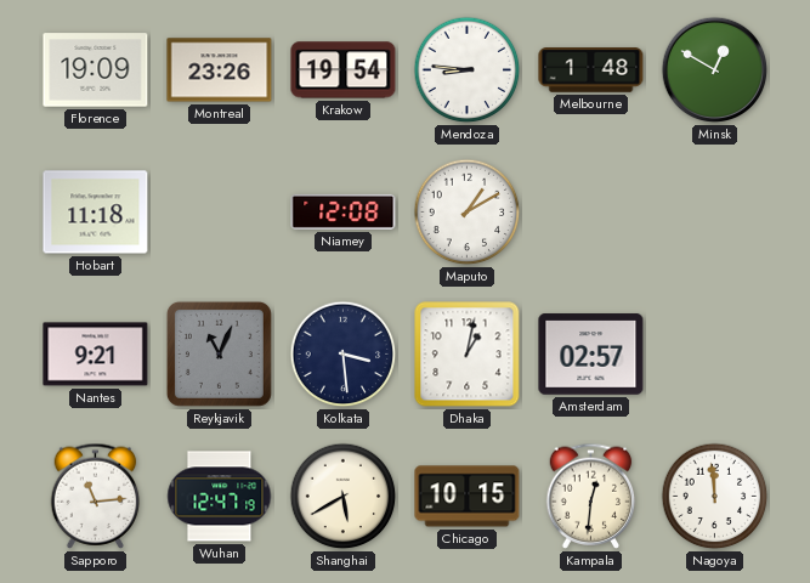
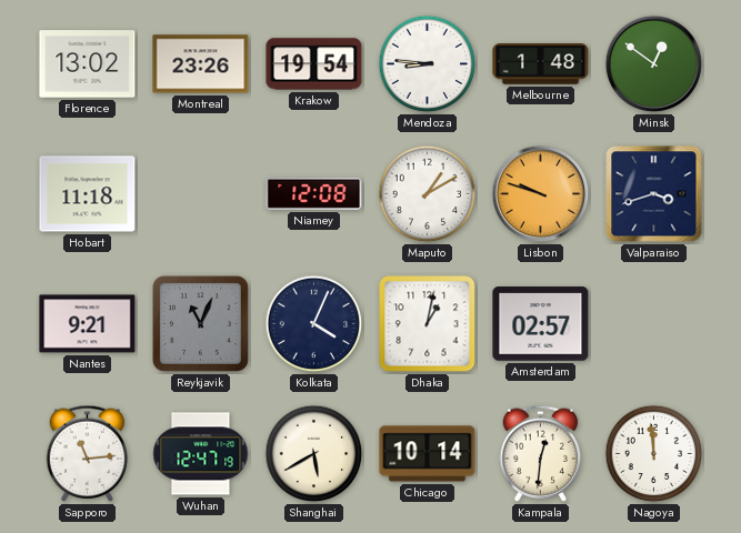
Florence: 19:09 -> 13:02
Minsk: 12:50 -> 12:51
Lisbon: none -> 9:48
Valparaiso: none -> 3:42
Kolkata: 3:29 -> 4:04
Chicago: 10:15 -> 10:14
